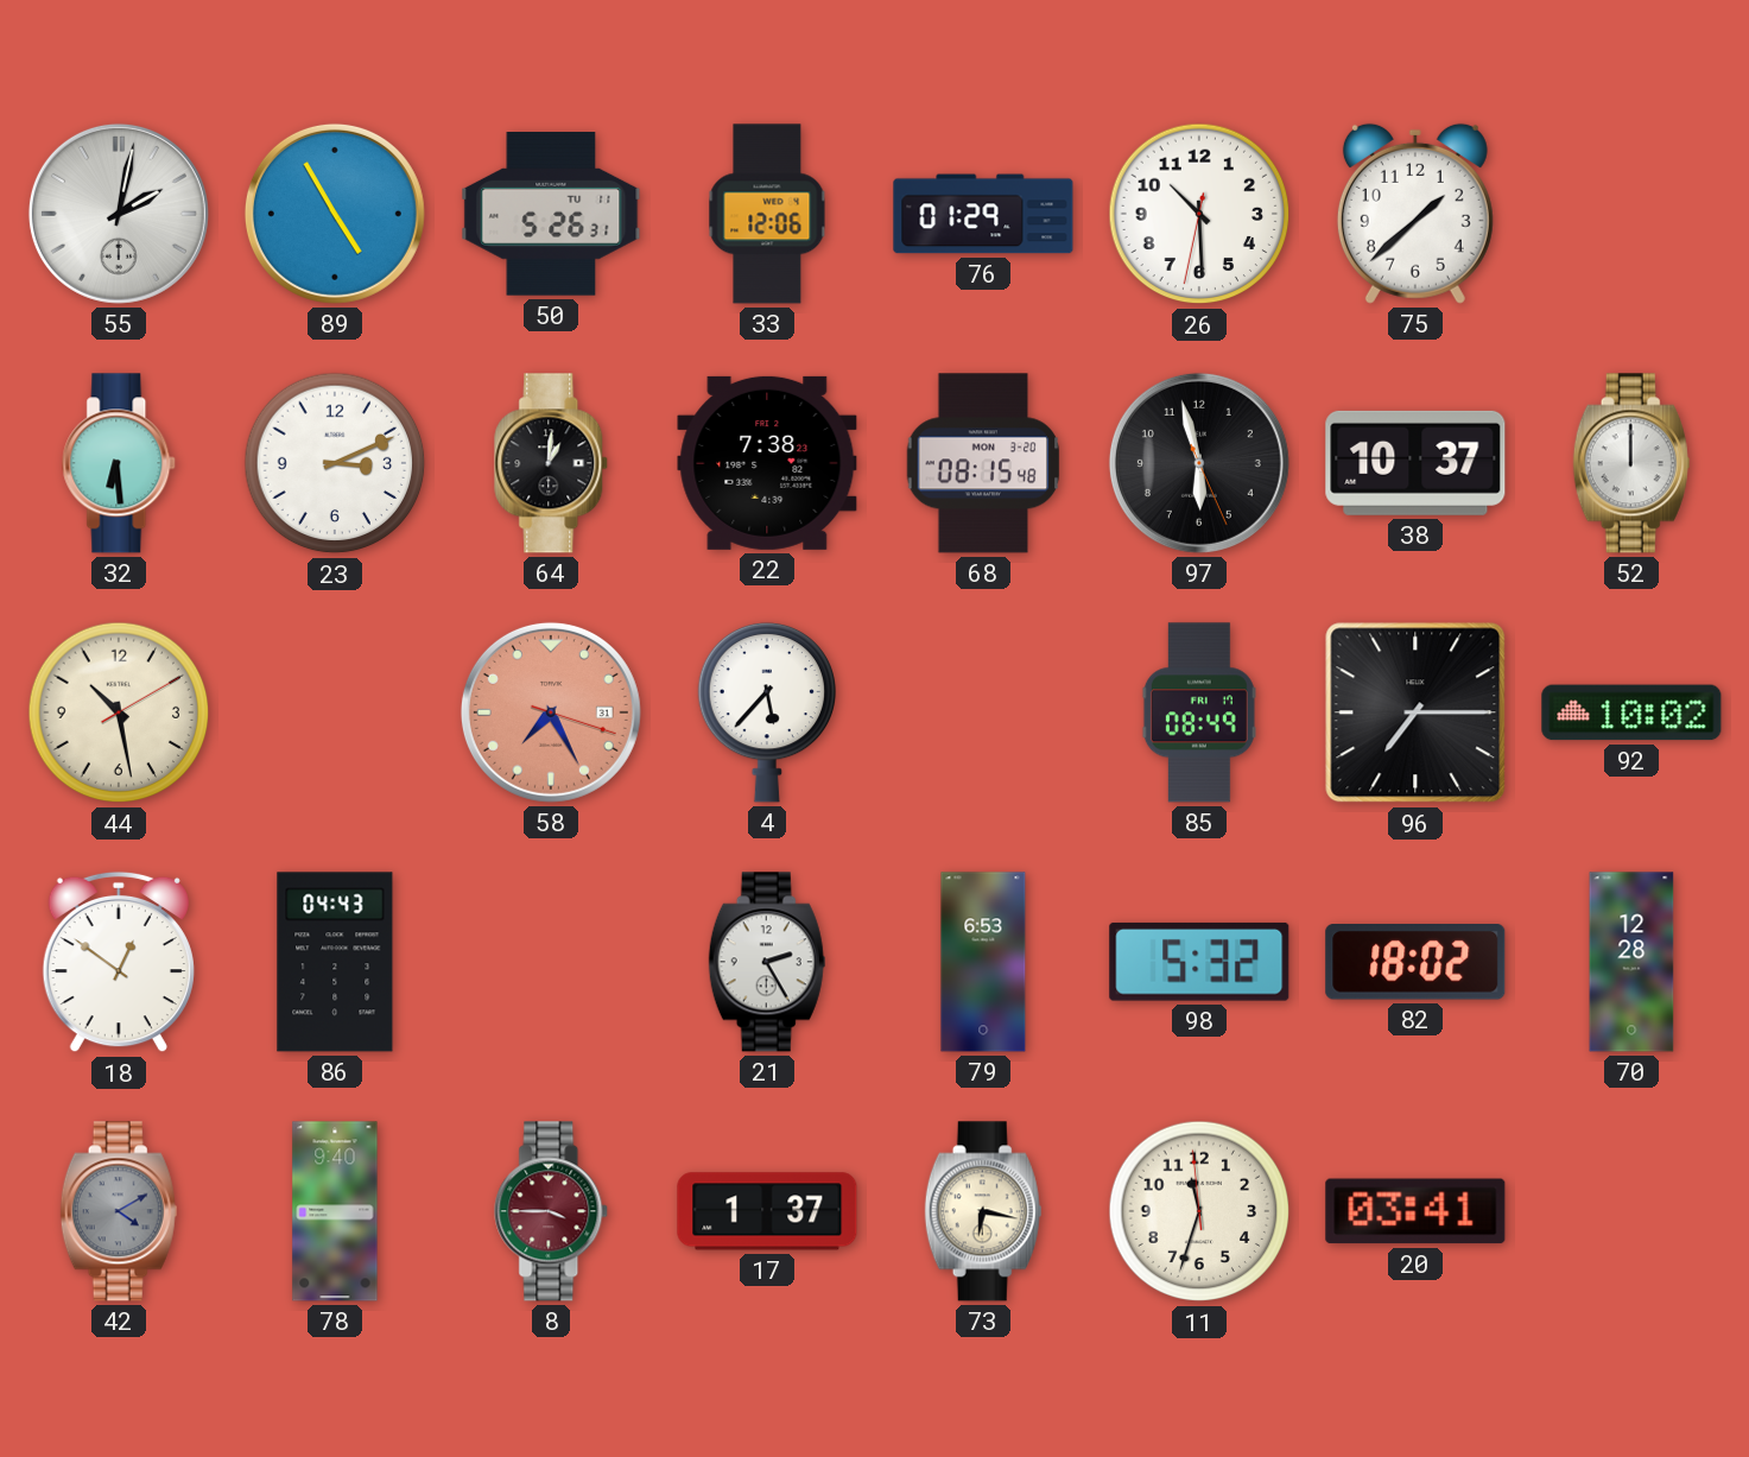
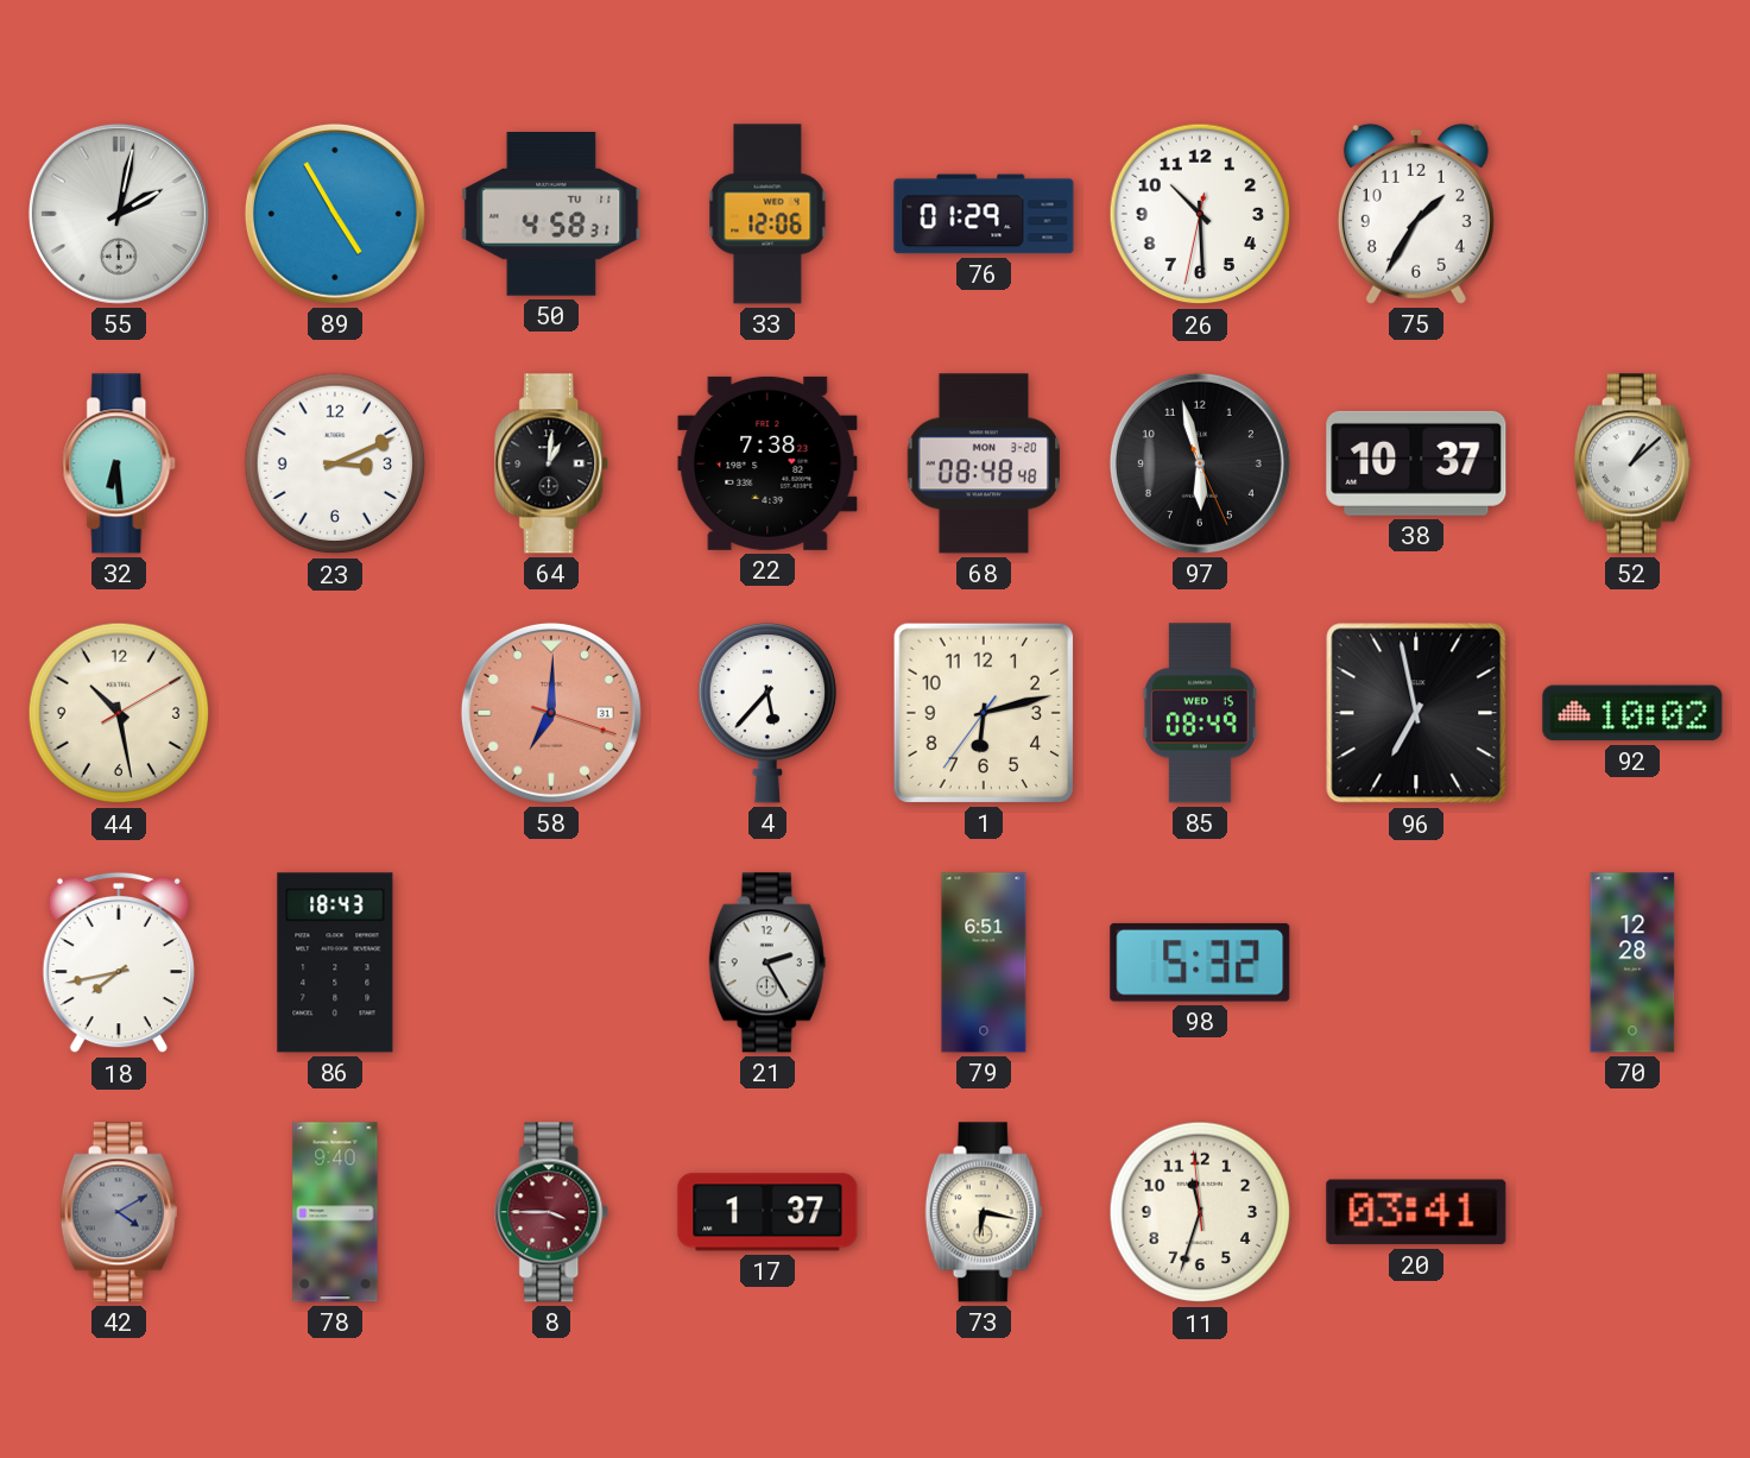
50: 5:26 -> 4:58
75: 1:38 -> 1:35
68: 08:15 -> 08:48
52: 12:00 -> 1:08
58: 7:25 -> 7:00
1: none -> 6:12
85 date: FRI 17 -> WED 15
96: 7:15 -> 6:58
18: 12:51 -> 7:43
86: 04:43 -> 18:43
79: 6:53 -> 6:51
82: 18:02 -> none
